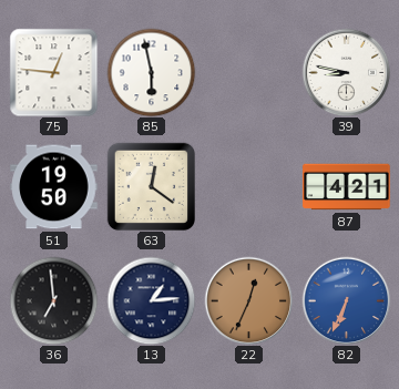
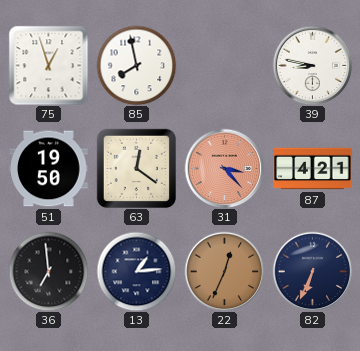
75: 12:46 -> 12:57
85: 5:58 -> 7:58
31: none -> 3:23
82 dial: blue -> navy
